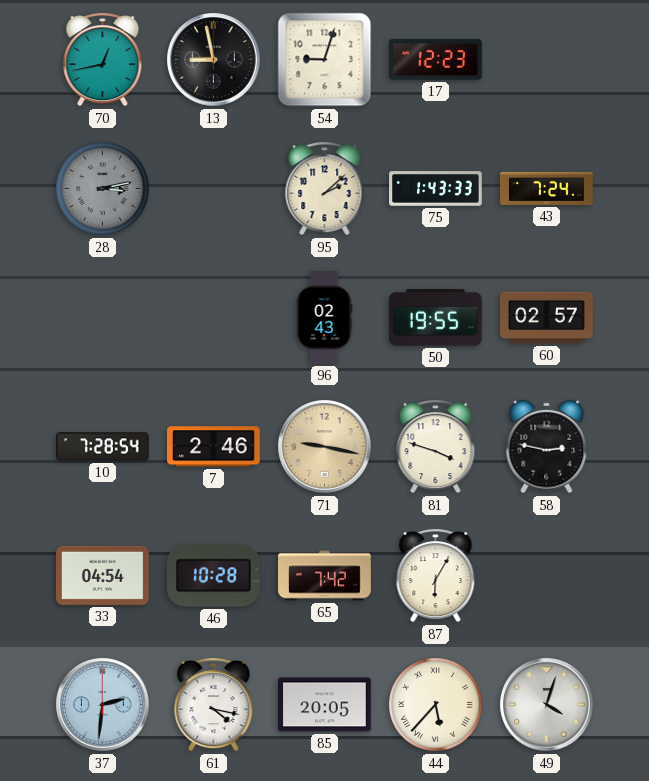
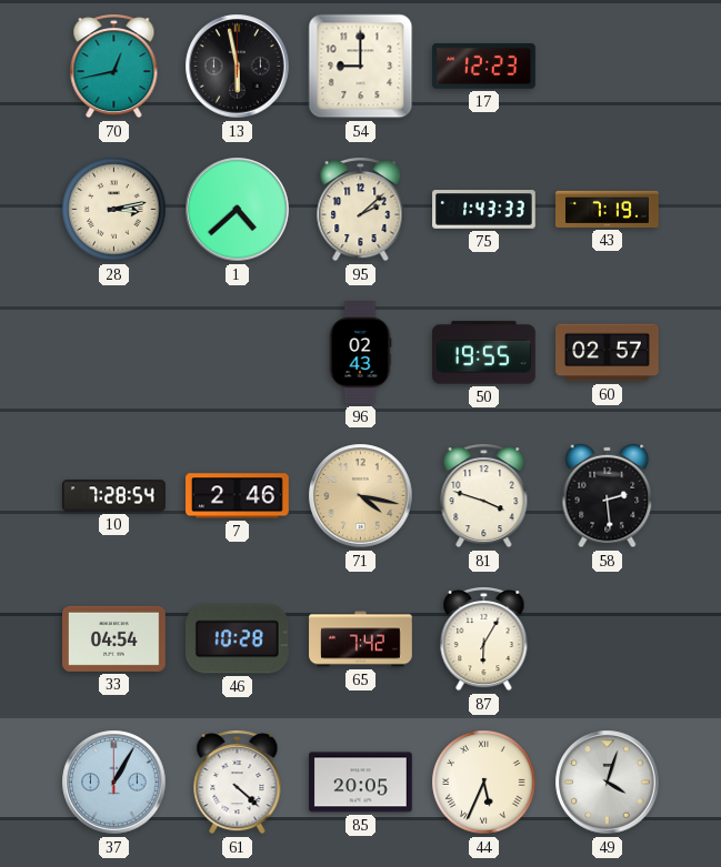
13: 8:58 -> 5:58
54: 9:03 -> 9:00
28 dial: grey -> cream
1: none -> 4:38
43: 7:24 -> 7:19
71: 9:17 -> 4:17
58: 2:47 -> 2:29
37: 2:31 -> 1:05
61: 4:17 -> 4:22
44: 5:37 -> 5:34
